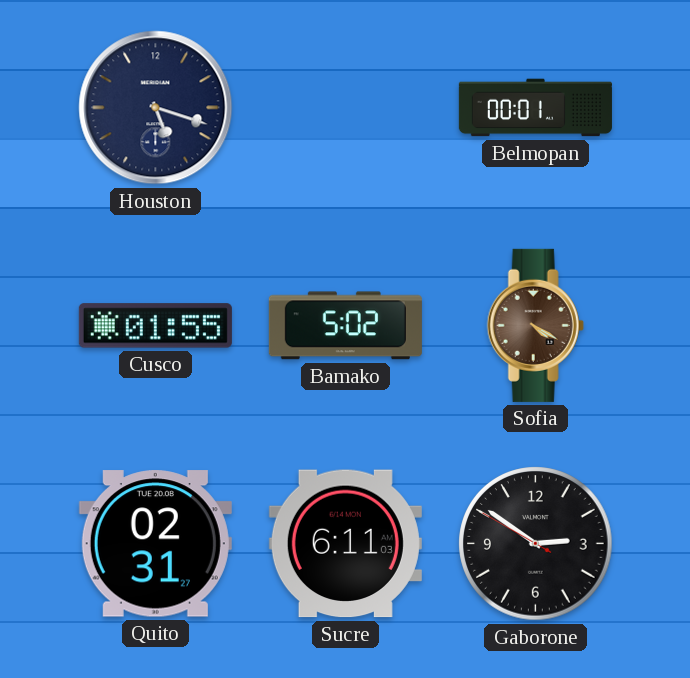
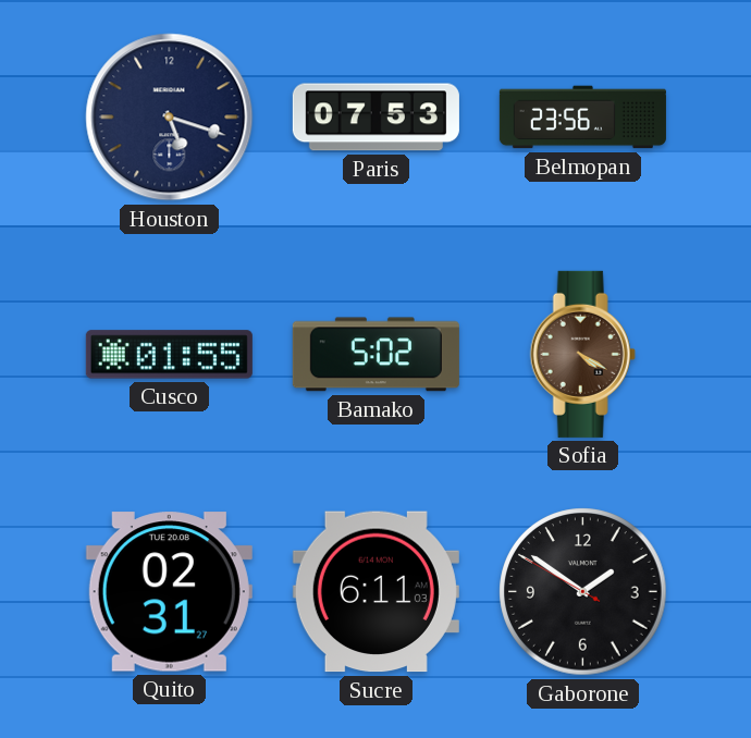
Paris: none -> 07:53
Belmopan: 00:01 -> 23:56
Gaborone: 2:50 -> 1:50
